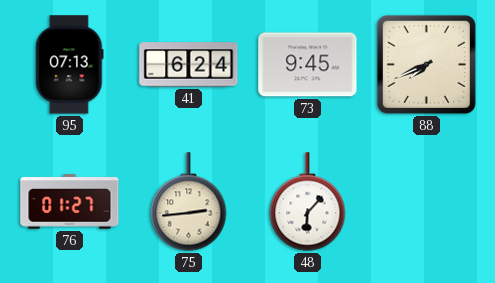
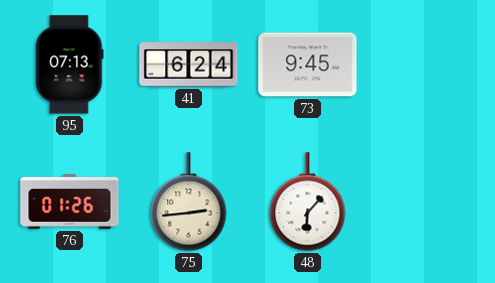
88: 7:41 -> none
76: 01:27 -> 01:26
